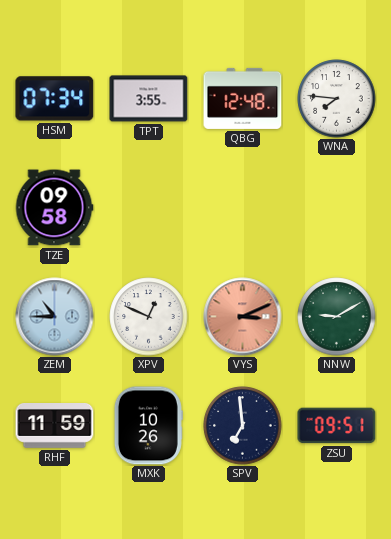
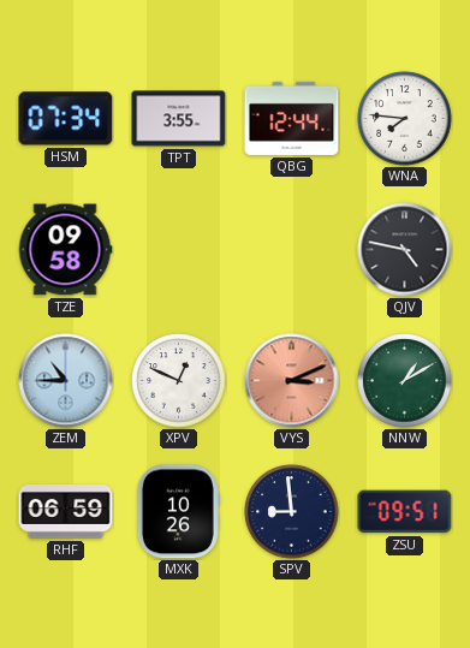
QBG: 12:48 -> 12:44
QJV: none -> 4:47
NNW: 9:10 -> 1:10
RHF: 11:59 -> 06:59
SPV: 6:59 -> 8:59
